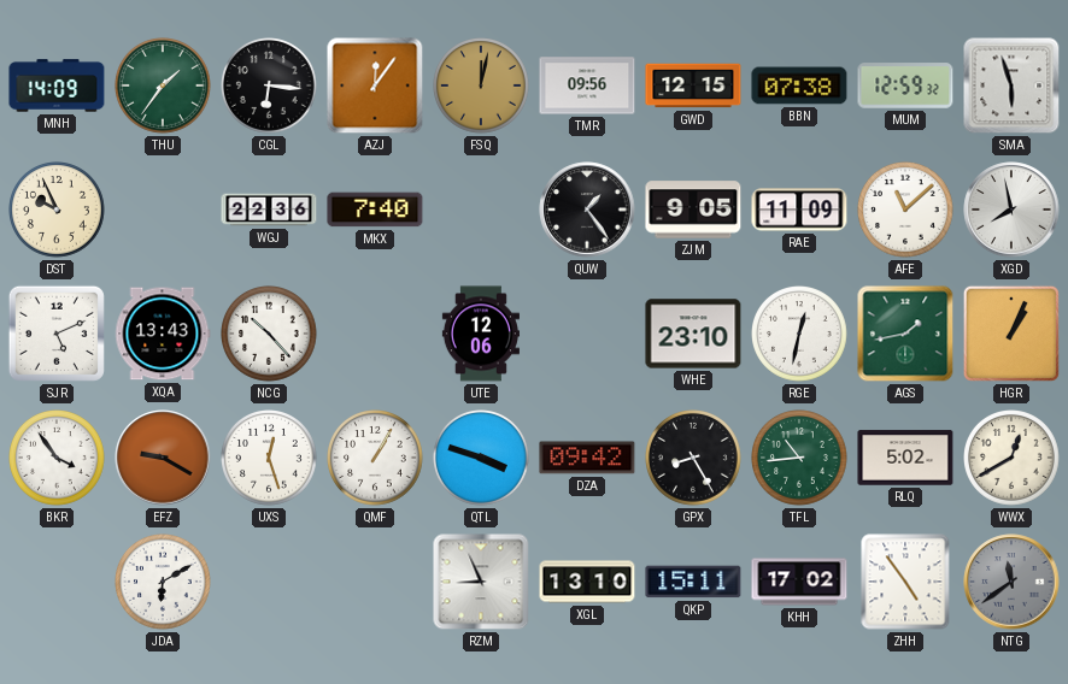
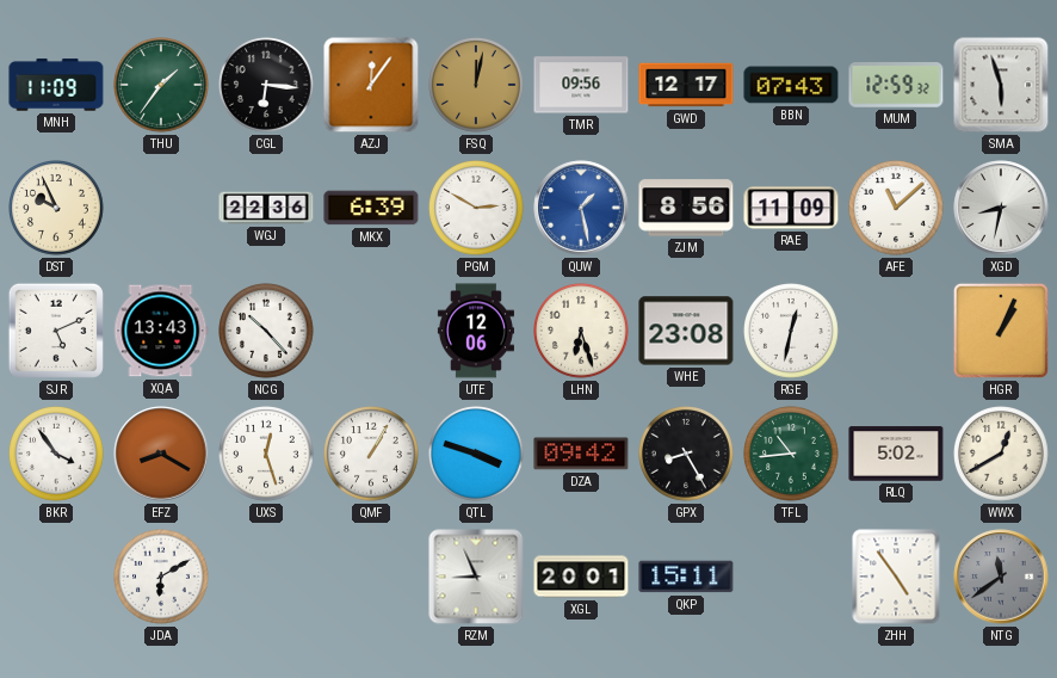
MNH: 14:09 -> 11:09
GWD: 12:15 -> 12:17
BBN: 07:38 -> 07:43
MKX: 7:40 -> 6:39
PGM: none -> 2:50
QUW: 1:24 -> 1:28
QUW dial: black -> blue
ZJM: 9:05 -> 8:56
XGD: 7:58 -> 8:32
LHN: none -> 6:27
WHE: 23:10 -> 23:08
AGS: 1:43 -> none
EFZ: 9:20 -> 8:20
XGL: 13:10 -> 20:01
KHH: 17:02 -> none
